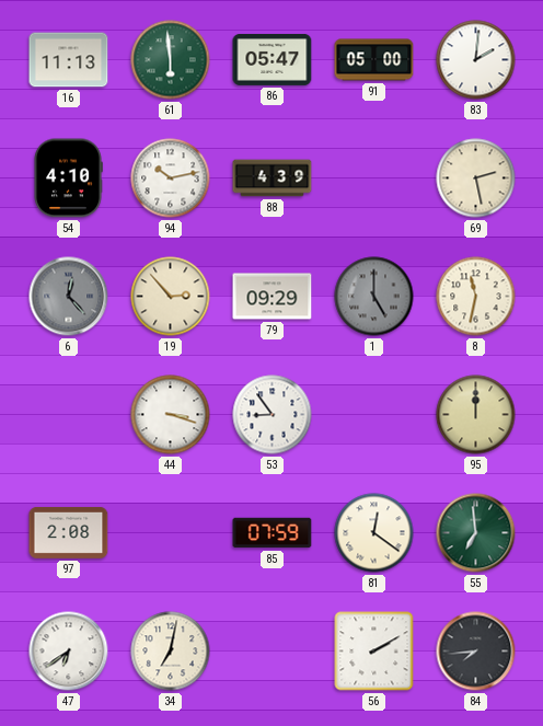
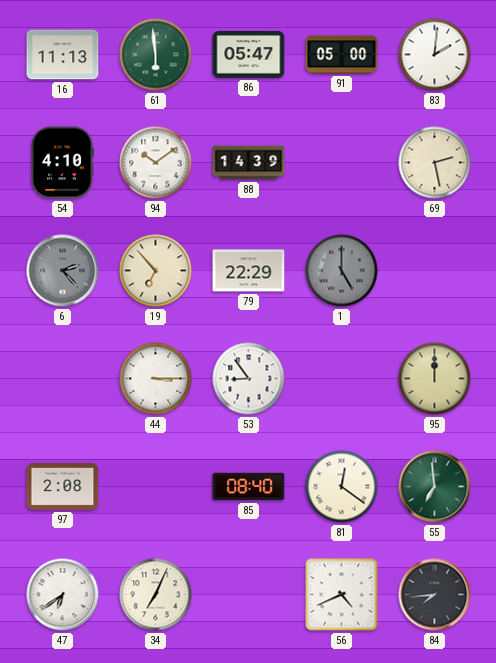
94: 10:13 -> 10:09
88: 4:39 -> 14:39
6: 12:23 -> 2:23
19: 2:53 -> 6:53
79: 09:29 -> 22:29
8: 11:32 -> none
44: 3:18 -> 3:15
85: 07:59 -> 08:40
34: 7:02 -> 7:04
56: 2:10 -> 4:41
